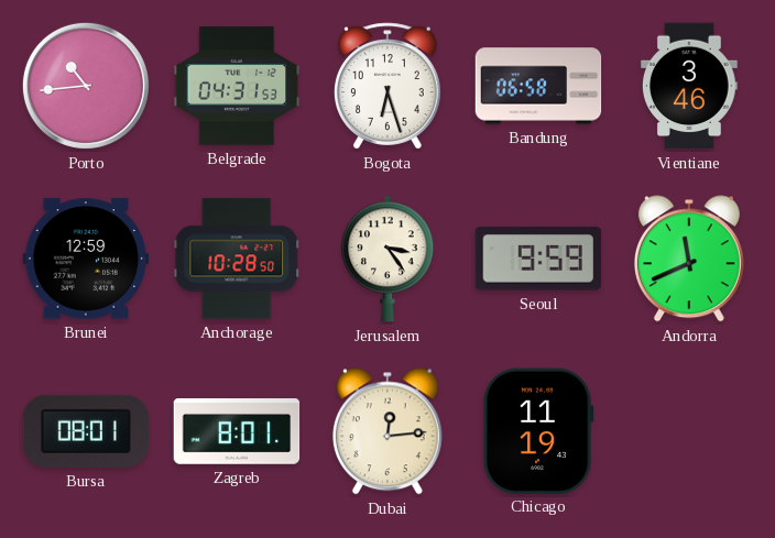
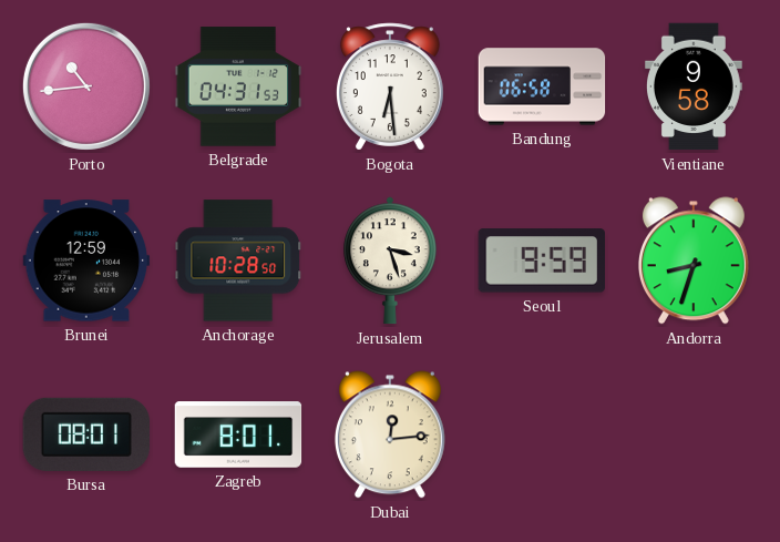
Bogota: 6:27 -> 6:29
Vientiane: 3:46 -> 9:58
Jerusalem: 3:24 -> 3:27
Andorra: 11:41 -> 8:33
Chicago: 11:19 -> none
